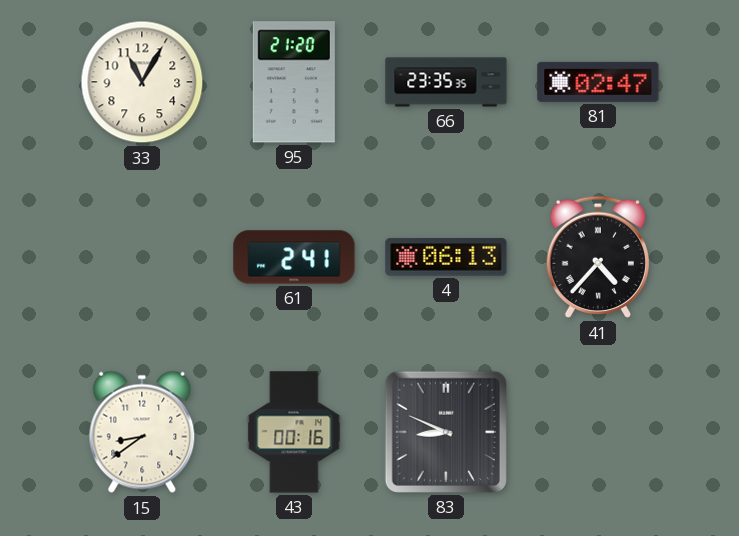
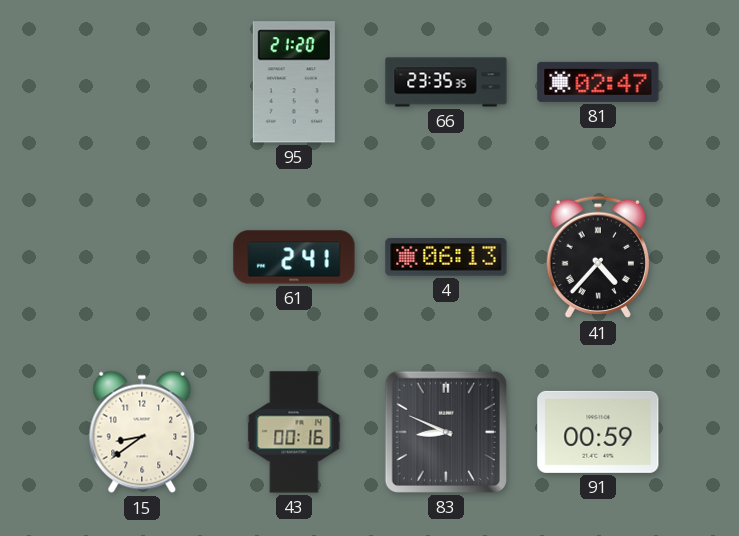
33: 11:05 -> none
91: none -> 00:59
